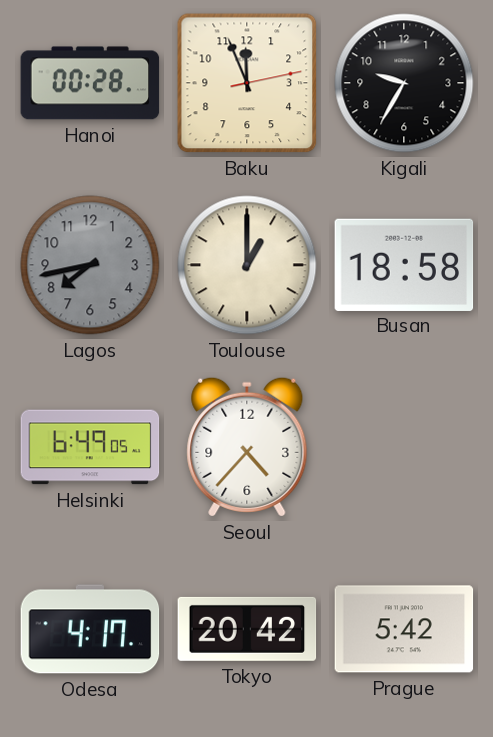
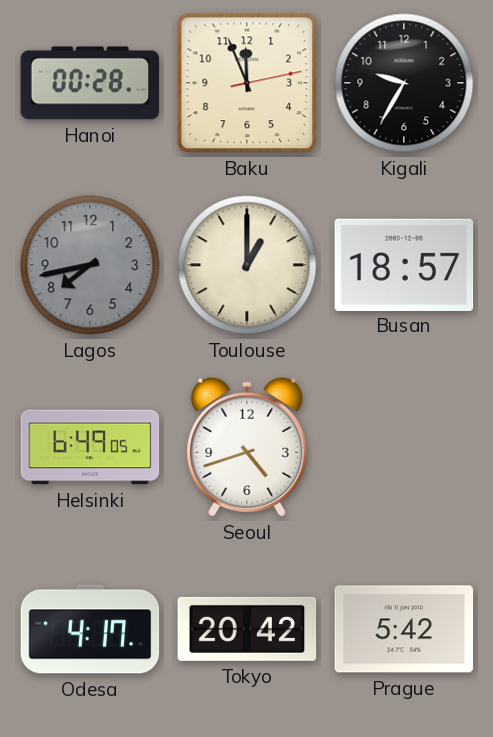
Busan: 18:58 -> 18:57
Seoul: 4:37 -> 4:42
